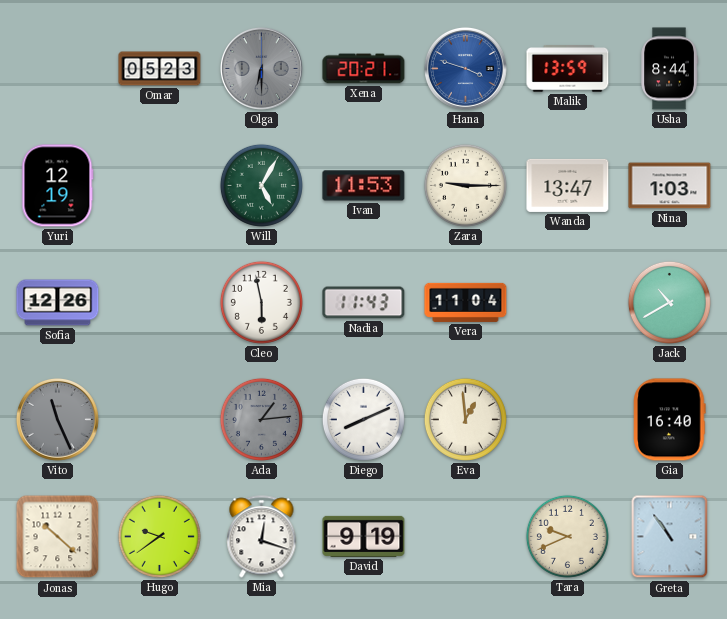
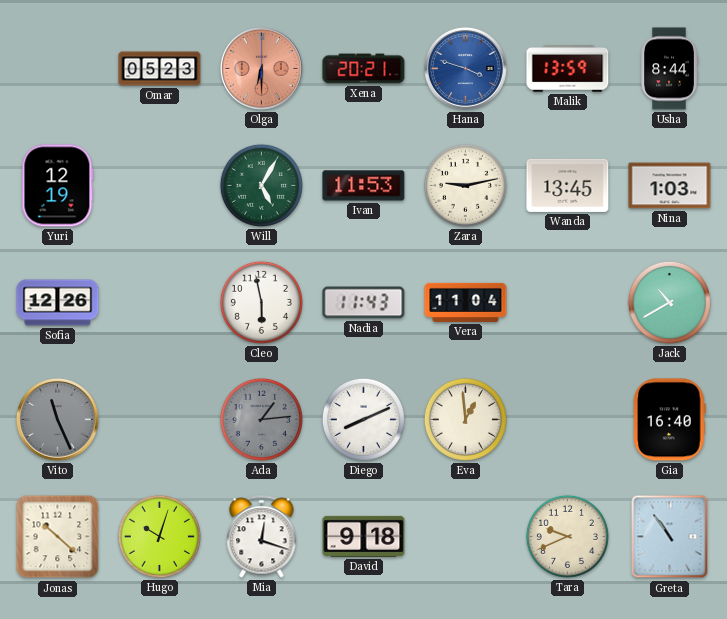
Olga dial: grey -> salmon
Zara: 9:15 -> 9:13
Wanda: 13:47 -> 13:45
Hugo: 9:39 -> 10:03
David: 9:19 -> 9:18
